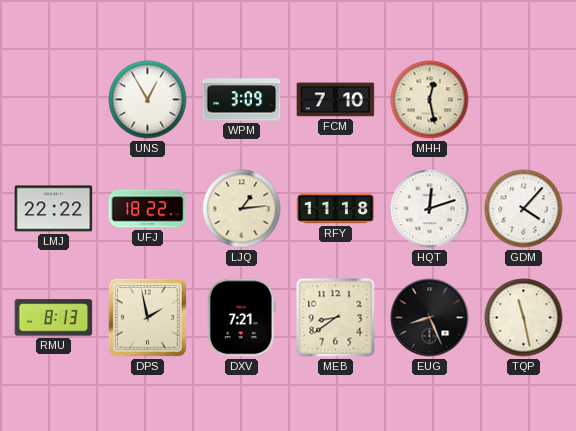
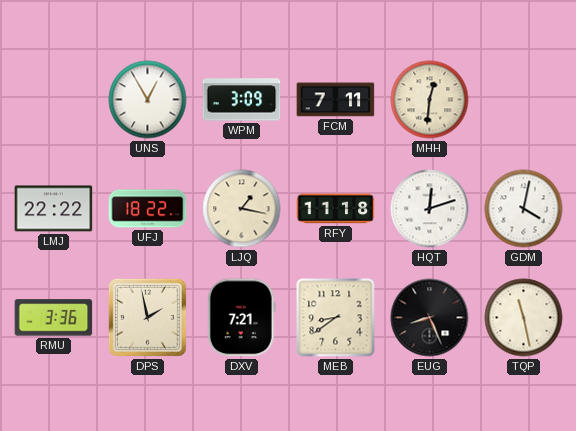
FCM: 7:10 -> 7:11
MHH: 12:28 -> 12:31
LJQ: 1:14 -> 1:17
GDM: 4:07 -> 4:02
RMU: 8:13 -> 3:36
